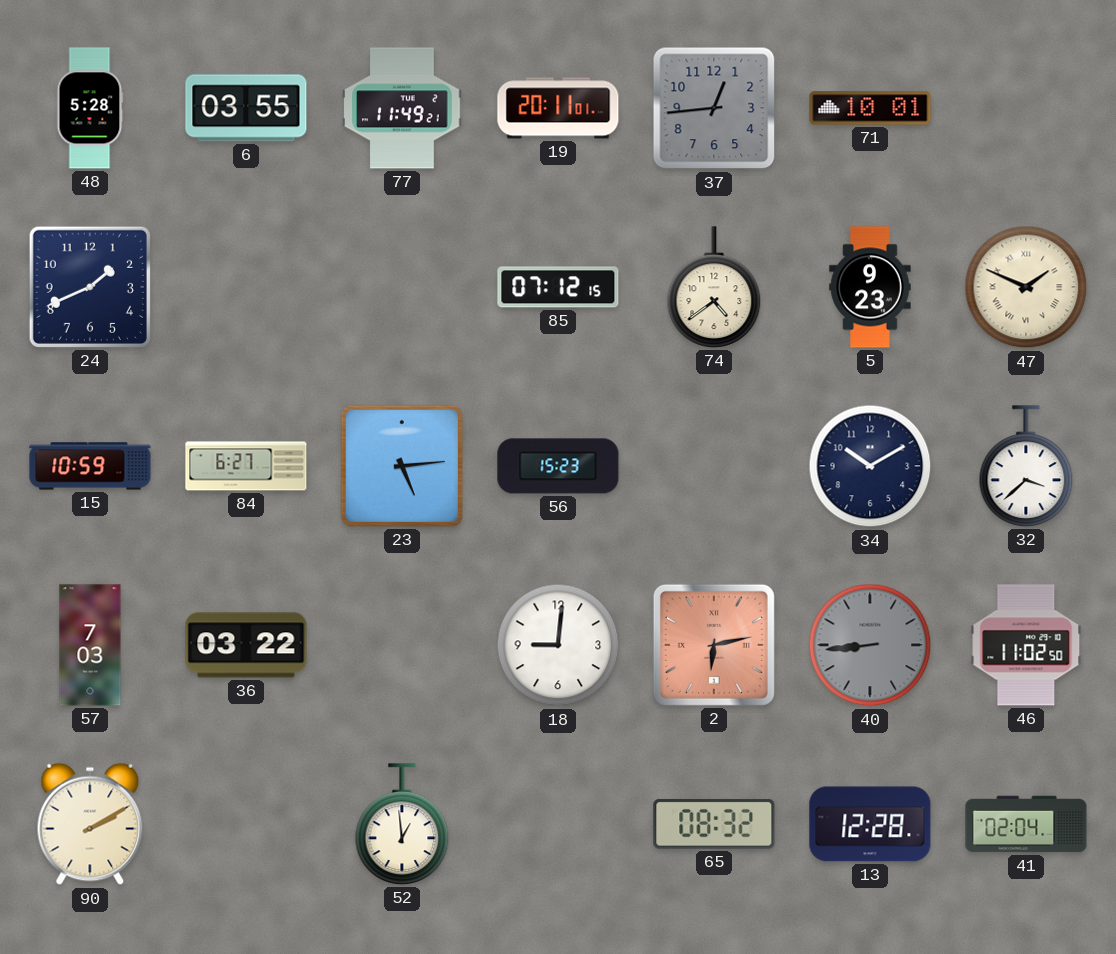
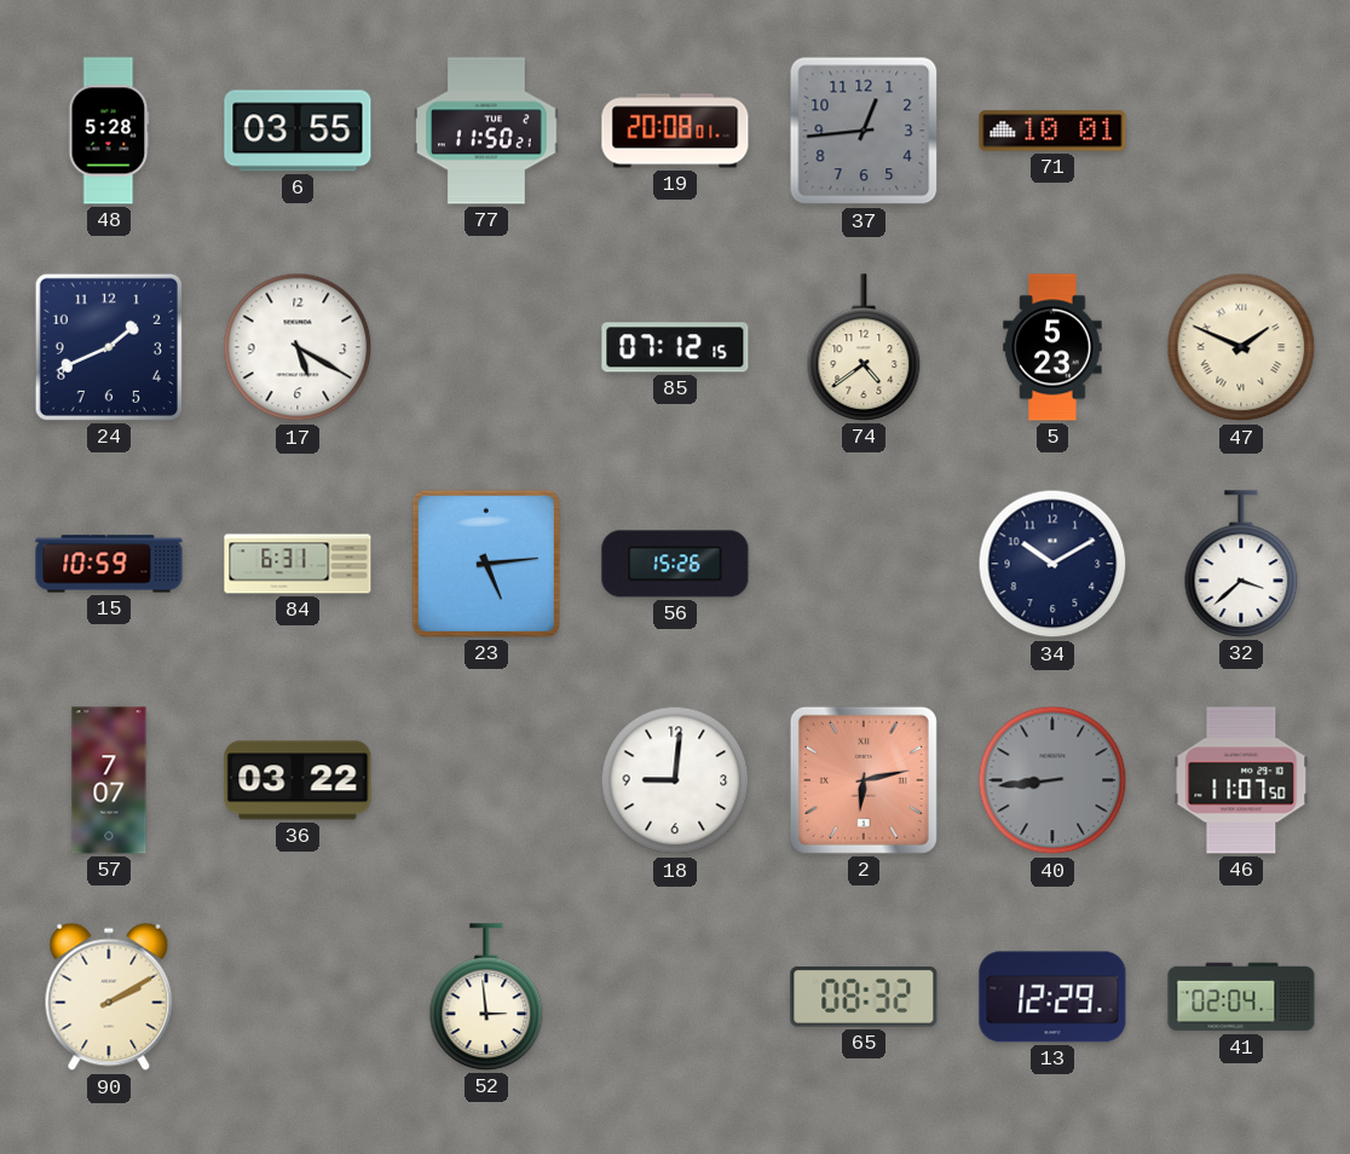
77: 11:49 -> 11:50
19: 20:11 -> 20:08
17: none -> 5:20
5: 9:23 -> 5:23
84: 6:27 -> 6:31
56: 15:23 -> 15:26
57: 7:03 -> 7:07
46: 11:02 -> 11:07
52: 12:59 -> 2:59
13: 12:28 -> 12:29
